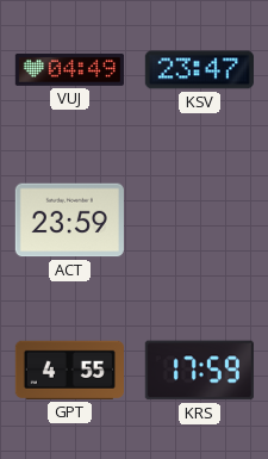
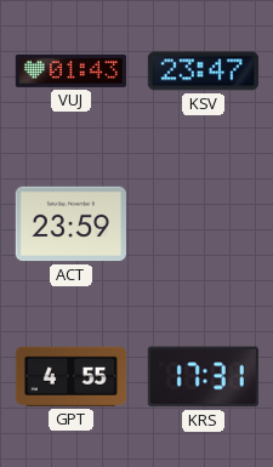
VUJ: 04:49 -> 01:43
KRS: 17:59 -> 17:31
